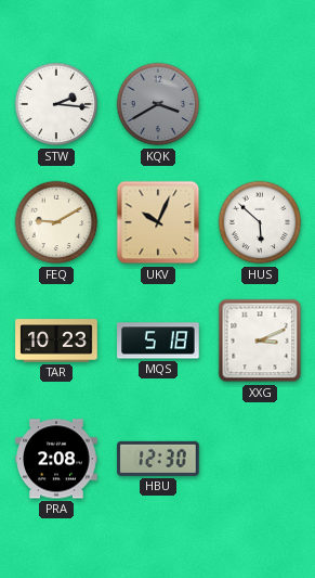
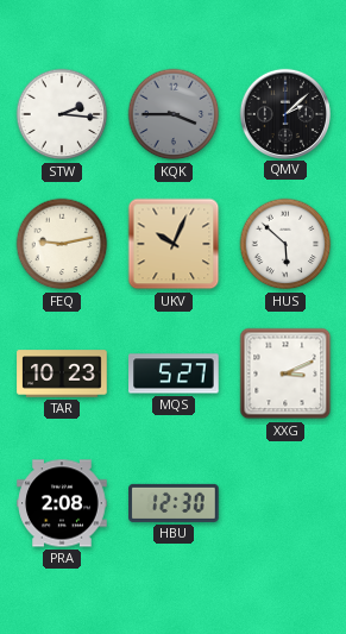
KQK: 3:40 -> 3:45
QMV: none -> 2:08
FEQ: 9:10 -> 9:13
MQS: 5:18 -> 5:27
